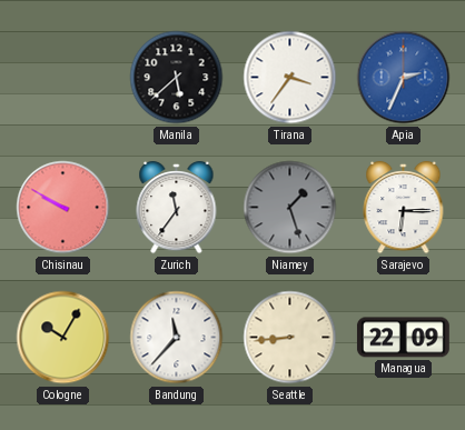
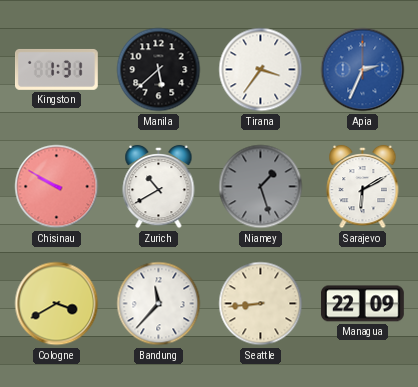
Kingston: none -> 1:31
Zurich: 11:36 -> 10:40
Sarajevo: 6:15 -> 6:10
Cologne: 10:05 -> 3:40
